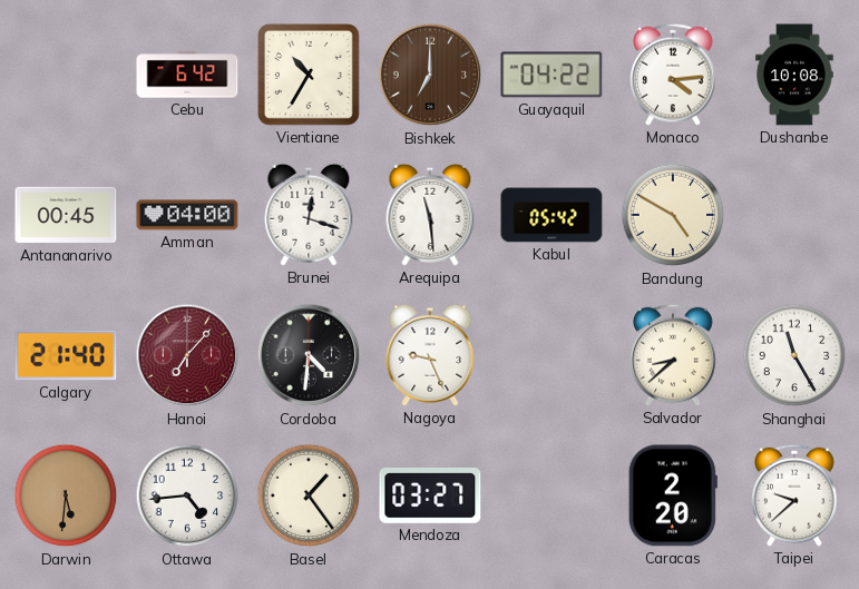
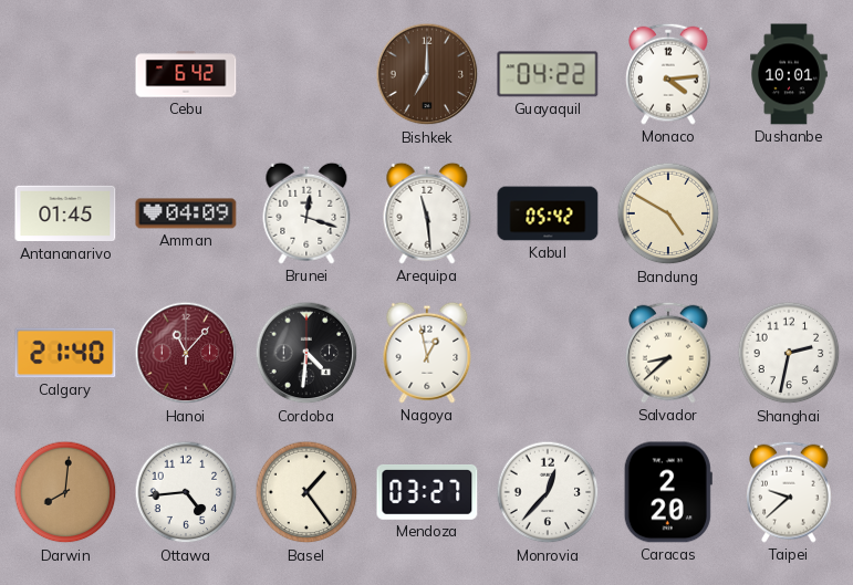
Vientiane: 10:35 -> none
Dushanbe: 10:08 -> 10:01
Antananarivo: 00:45 -> 01:45
Amman: 04:00 -> 04:09
Hanoi: 7:07 -> 11:07
Nagoya: 9:26 -> 12:58
Shanghai: 11:25 -> 2:32
Darwin: 5:31 -> 8:01
Monrovia: none -> 12:37
